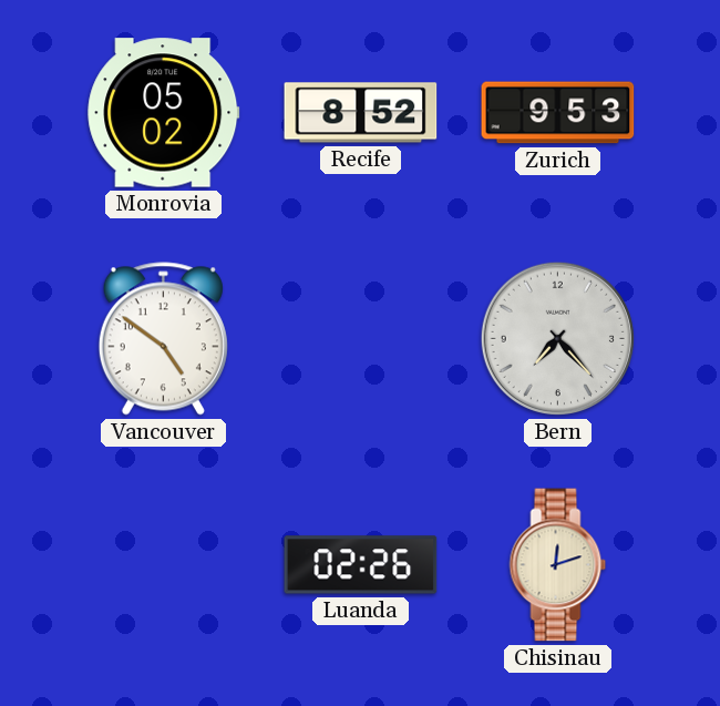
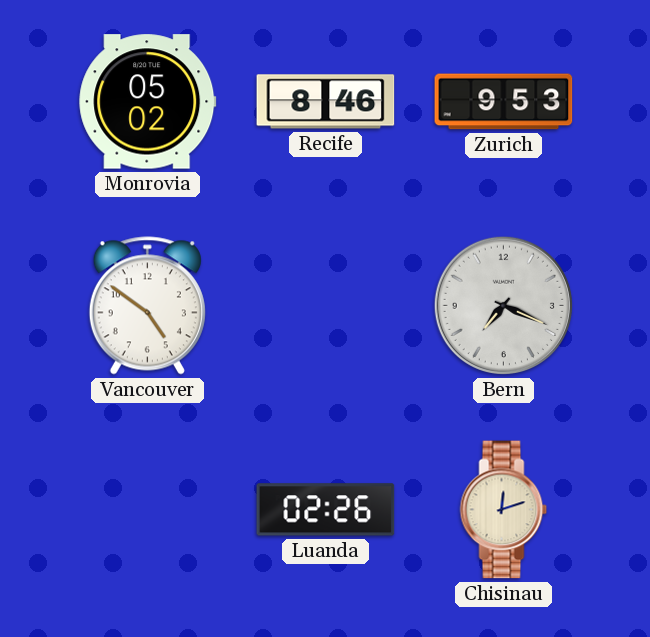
Recife: 8:52 -> 8:46
Bern: 7:23 -> 7:19
